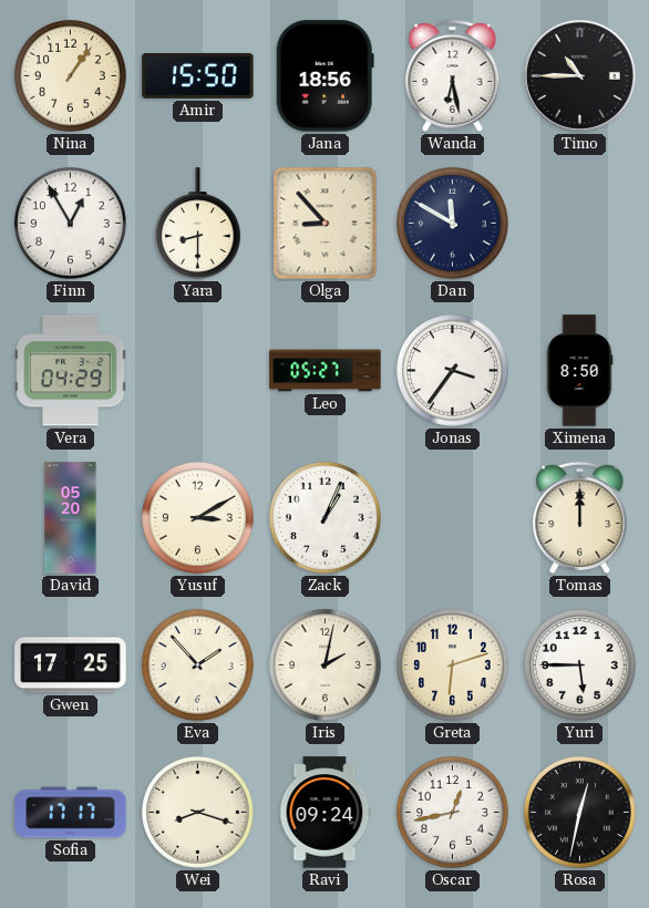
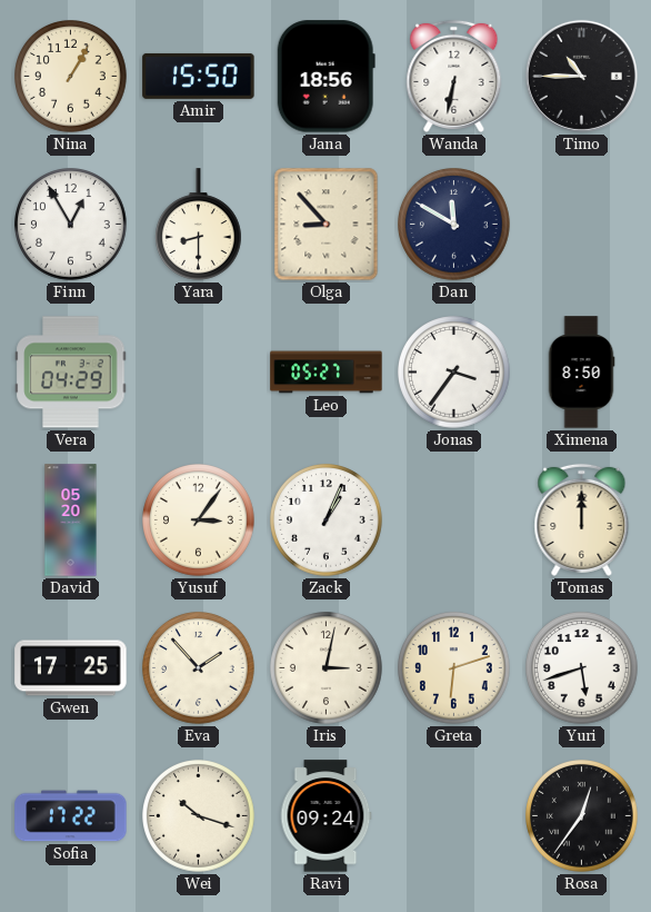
Nina: 1:06 -> 1:05
Wanda: 6:28 -> 6:32
Yusuf: 3:10 -> 3:06
Iris: 2:02 -> 3:02
Yuri: 5:45 -> 5:42
Sofia: 17:17 -> 17:22
Wei: 8:18 -> 10:18
Oscar: 12:43 -> none
Rosa: 12:32 -> 12:36
